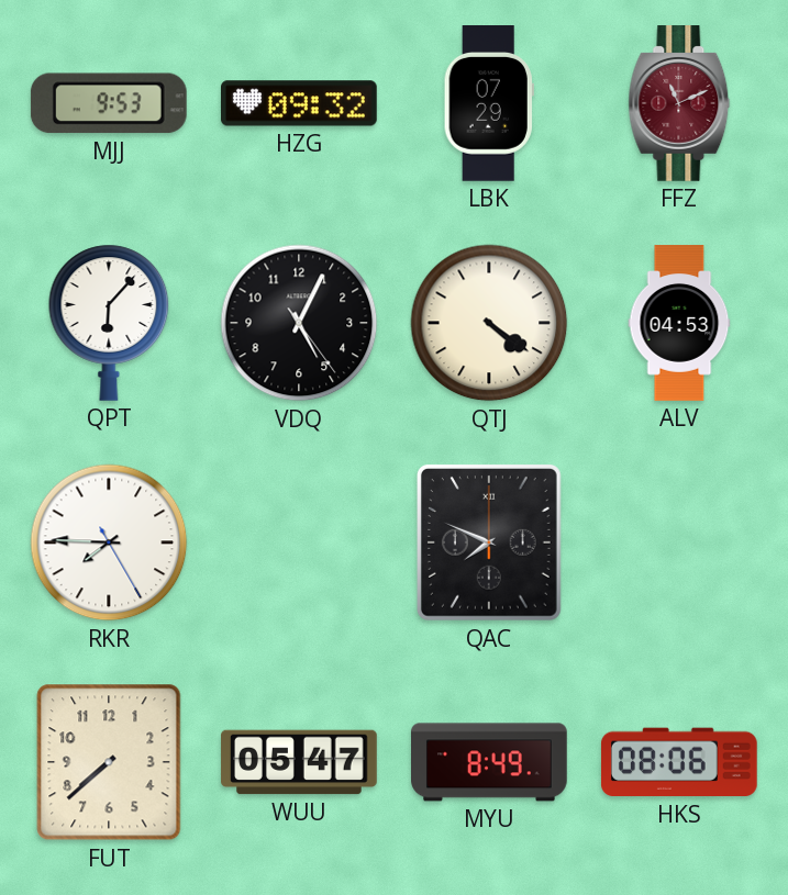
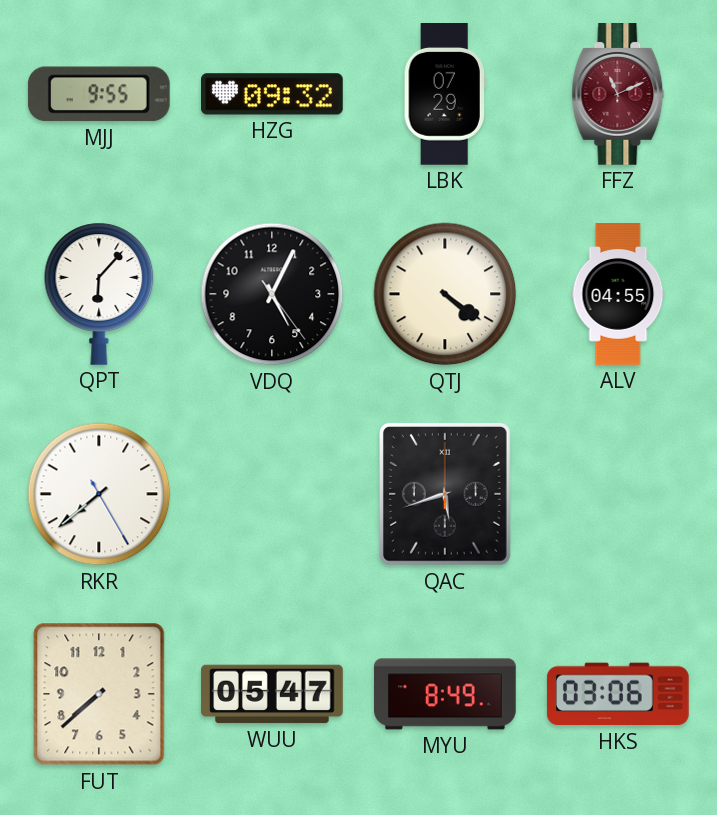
MJJ: 9:53 -> 9:55
ALV: 04:53 -> 04:55
RKR: 7:45 -> 7:38
QAC: 7:49 -> 5:42
HKS: 08:06 -> 03:06
